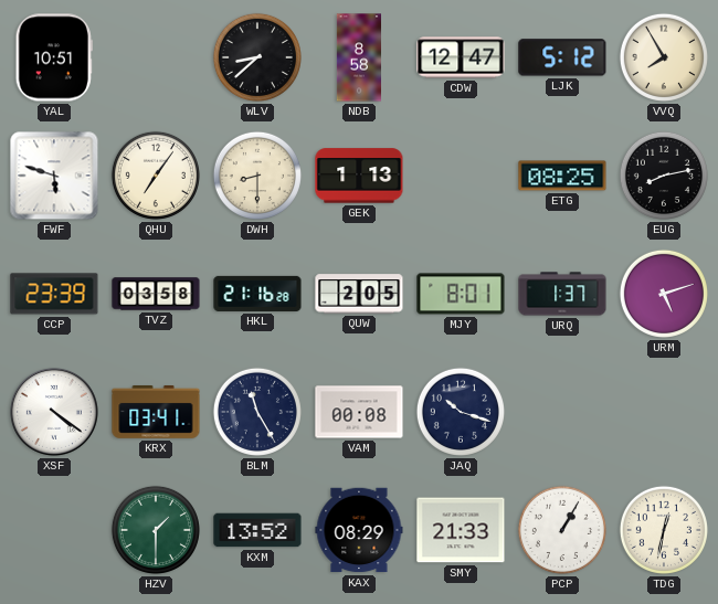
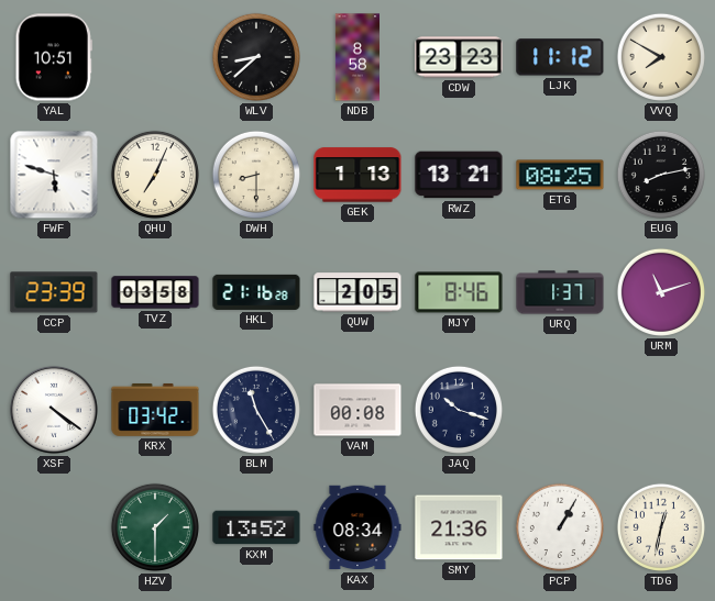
CDW: 12:47 -> 23:23
LJK: 5:12 -> 11:12
VVQ: 7:55 -> 7:50
QHU: 7:06 -> 7:04
RWZ: none -> 13:21
MJY: 8:01 -> 8:46
URM: 5:12 -> 11:12
KRX: 03:41 -> 03:42
KAX: 08:29 -> 08:34
SMY: 21:33 -> 21:36
